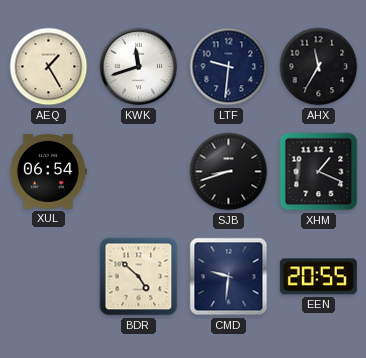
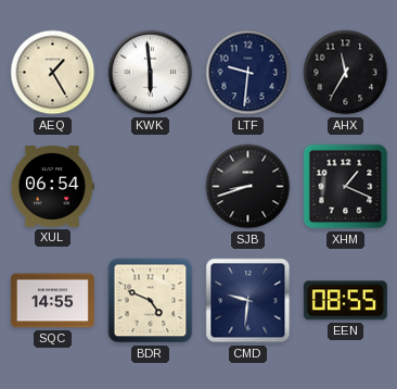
KWK: 11:42 -> 5:59
SQC: none -> 14:55
BDR: 4:52 -> 4:49
EEN: 20:55 -> 08:55
